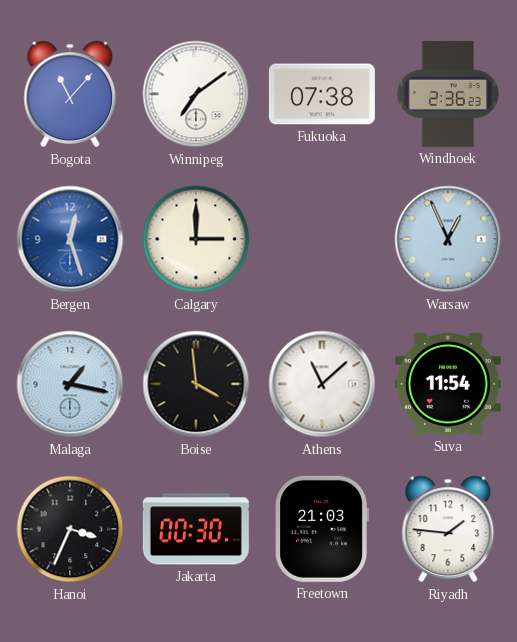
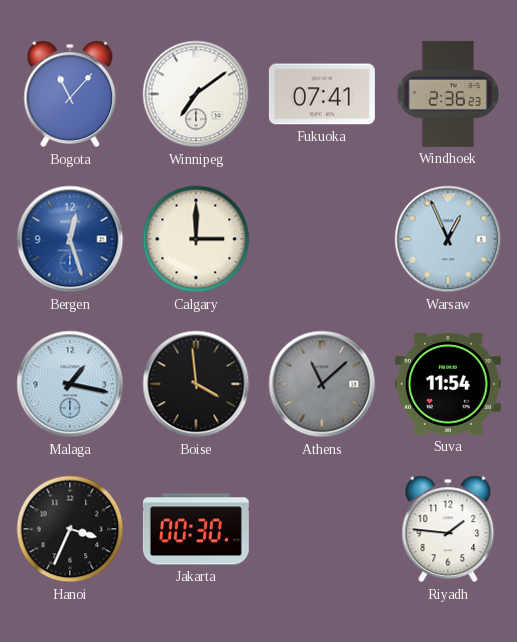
Fukuoka: 07:38 -> 07:41
Athens dial: white -> grey
Freetown: 21:03 -> none
